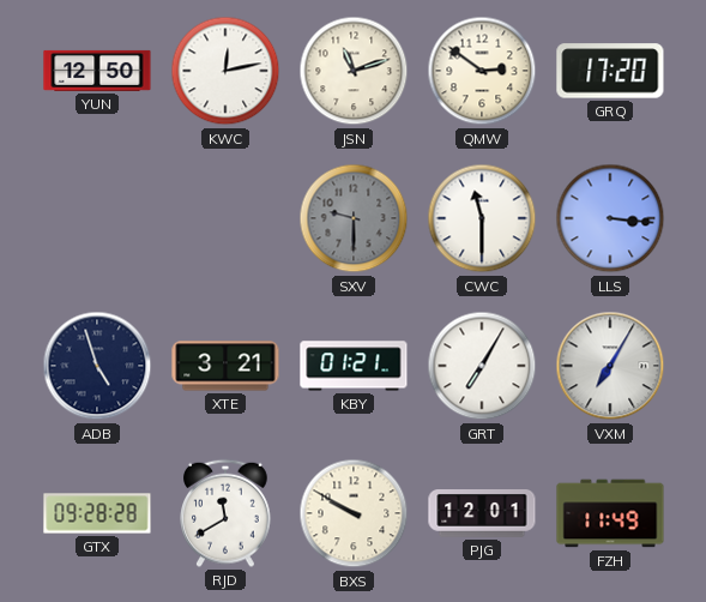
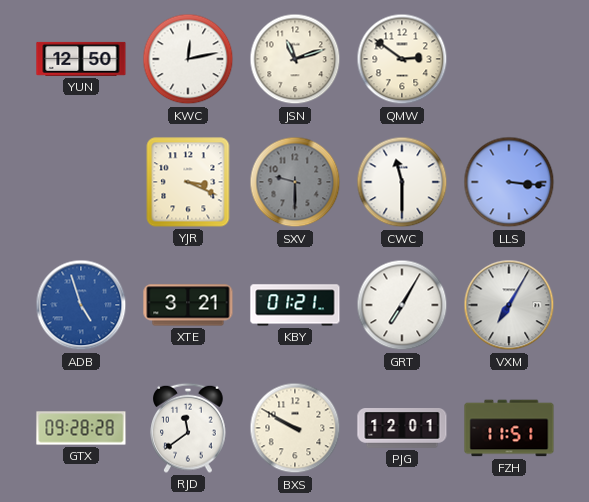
GRQ: 17:20 -> none
YJR: none -> 3:19
ADB dial: navy -> blue
RJD: 11:40 -> 11:39
FZH: 11:49 -> 11:51
